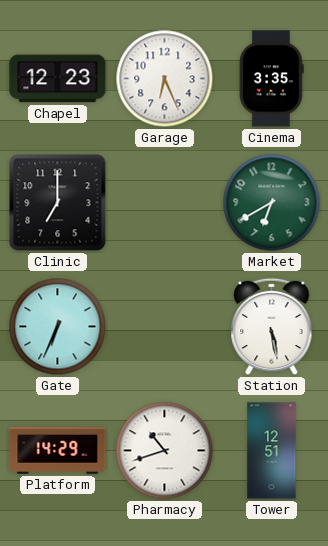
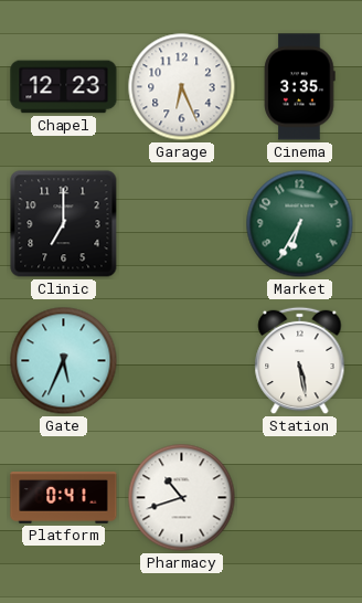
Market: 6:40 -> 6:35
Gate: 6:34 -> 5:34
Platform: 14:29 -> 0:41
Tower: 12:51 -> none
